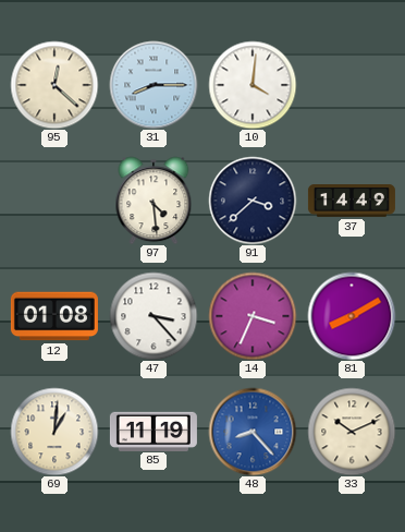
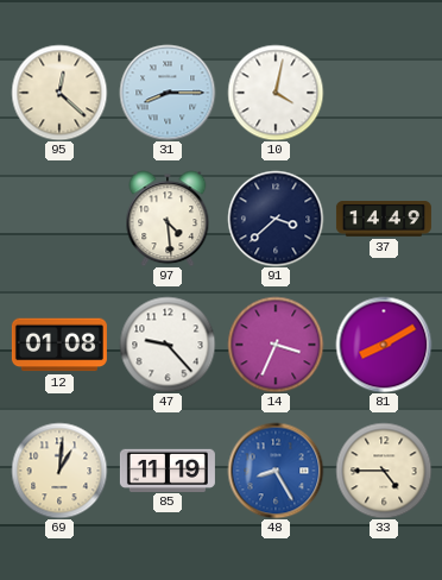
10: 4:01 -> 4:02
47: 3:23 -> 9:23
48: 8:23 -> 8:25
33: 10:11 -> 4:45
